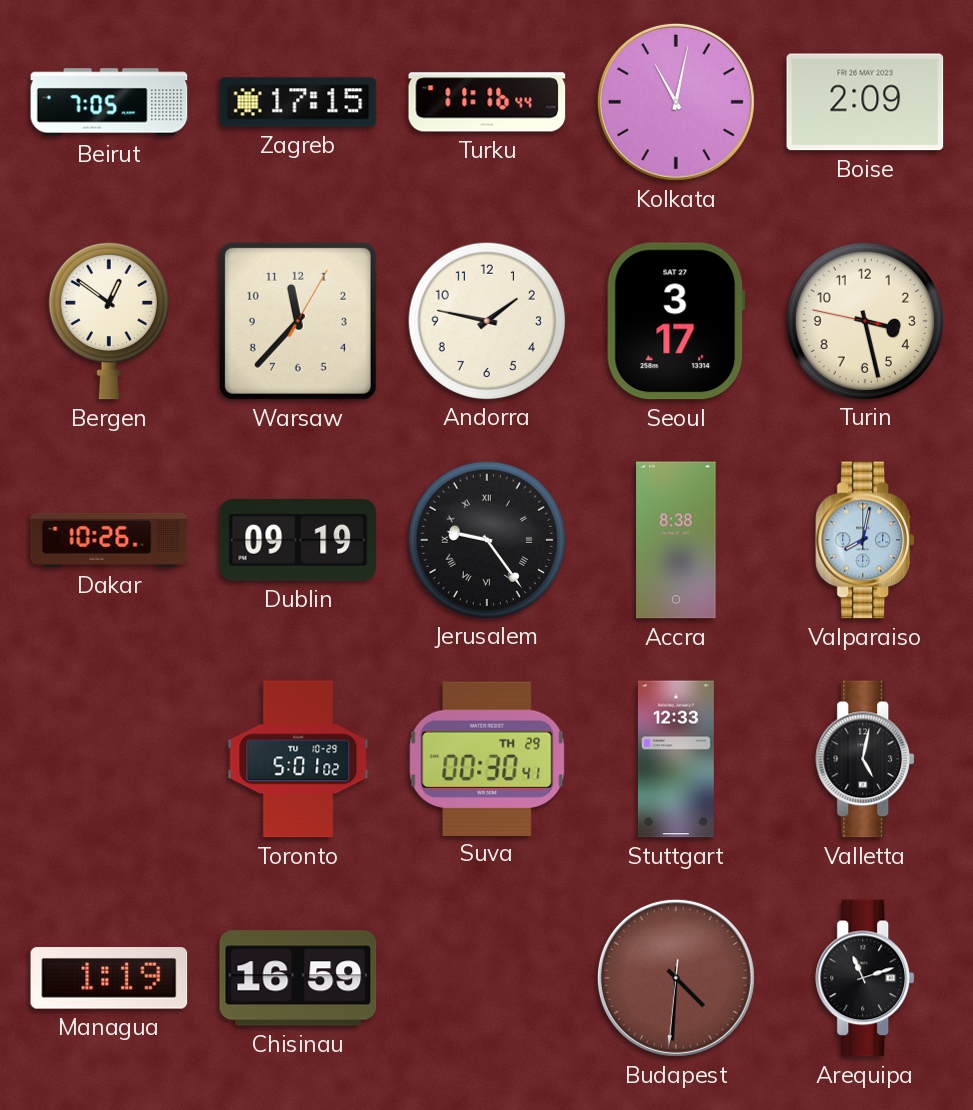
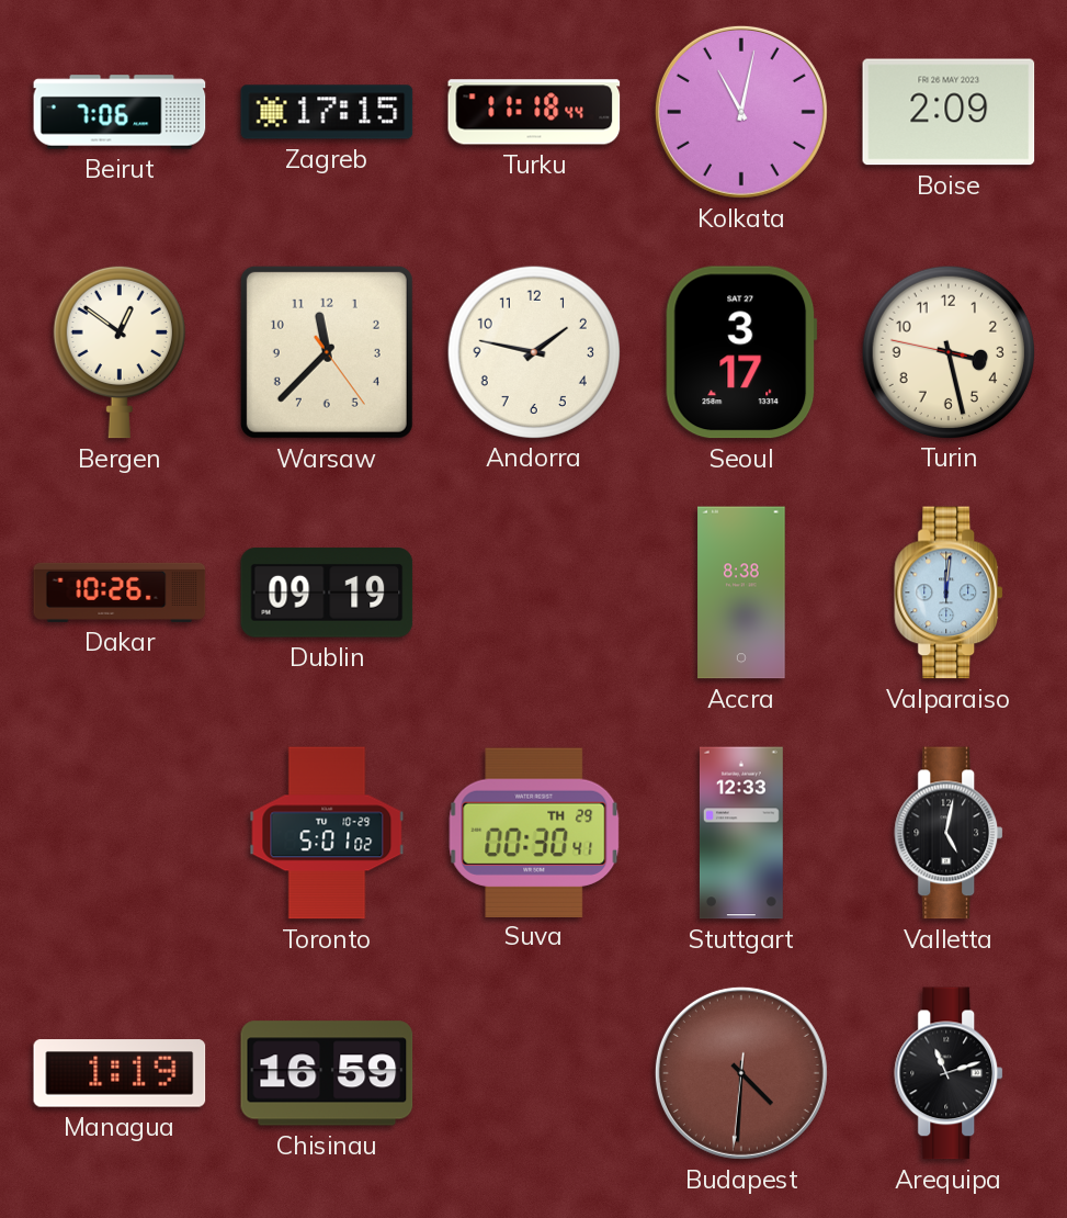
Beirut: 7:05 -> 7:06
Turku: 11:16 -> 11:18
Warsaw: 11:37:05 -> 11:37:24
Jerusalem: 9:24 -> none
Valparaiso: 8:02 -> 12:01
